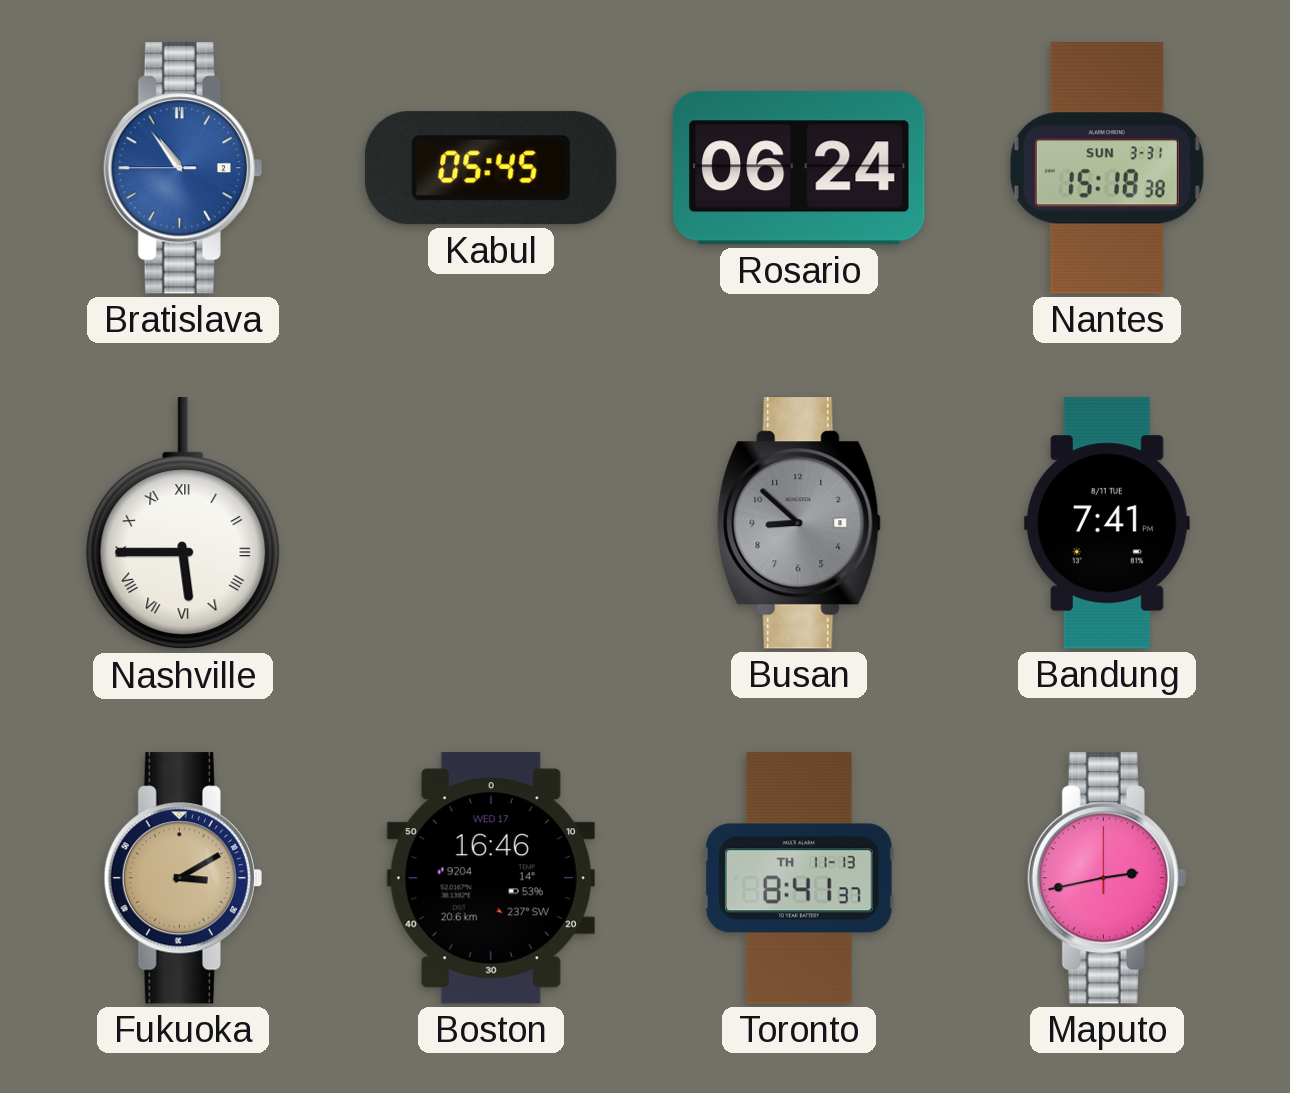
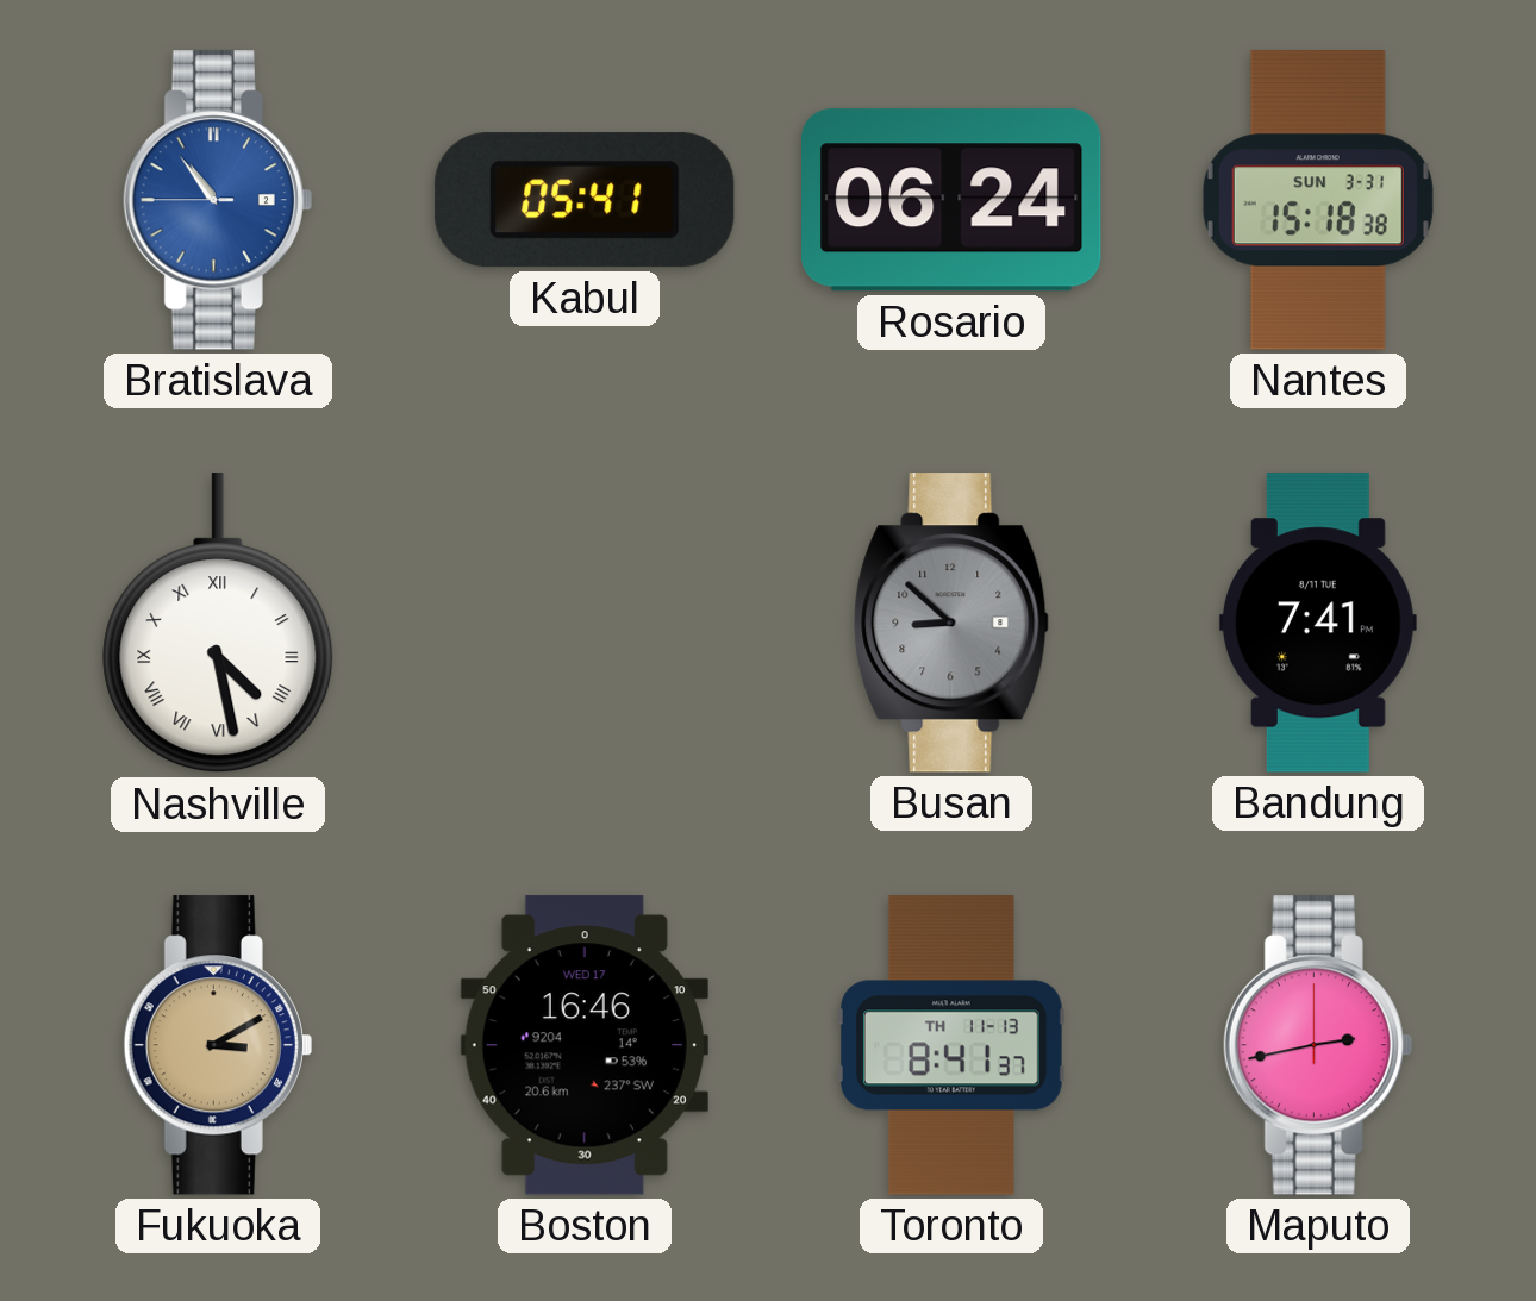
Kabul: 05:45 -> 05:41
Nashville: 5:45 -> 4:28
